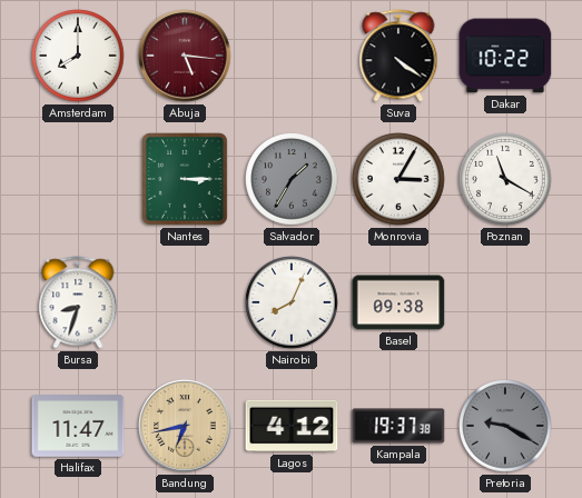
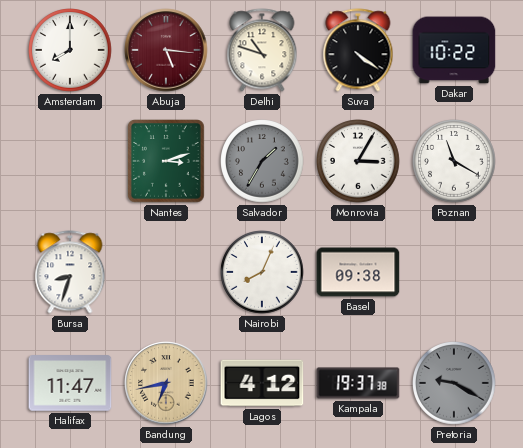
Delhi: none -> 10:48
Nantes: 3:15 -> 3:12
